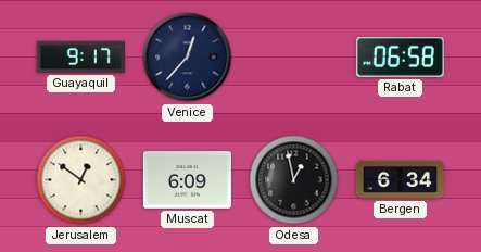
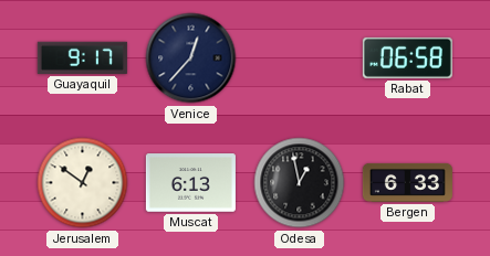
Muscat: 6:09 -> 6:13
Bergen: 6:34 -> 6:33
